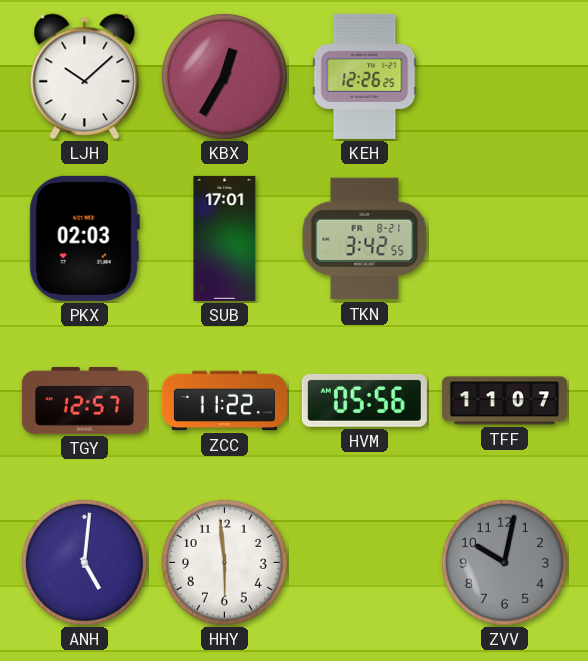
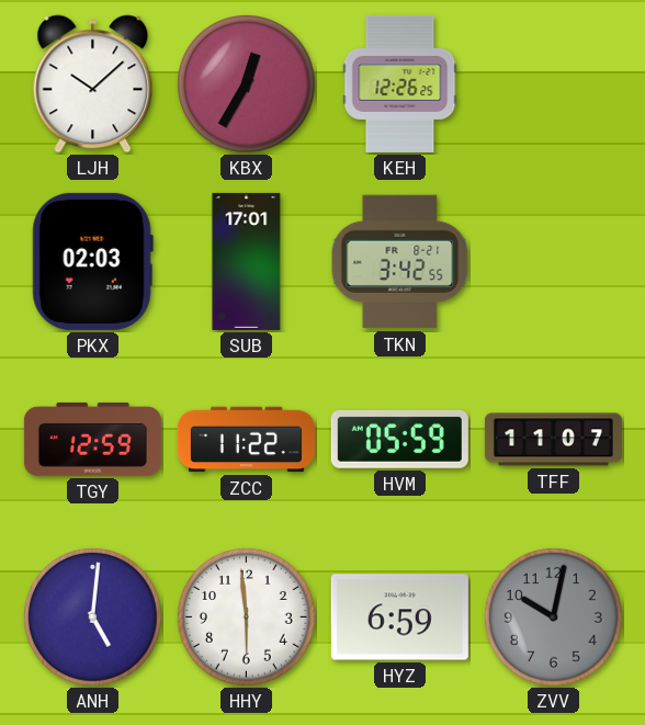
TGY: 12:57 -> 12:59
HVM: 05:56 -> 05:59
HYZ: none -> 6:59
